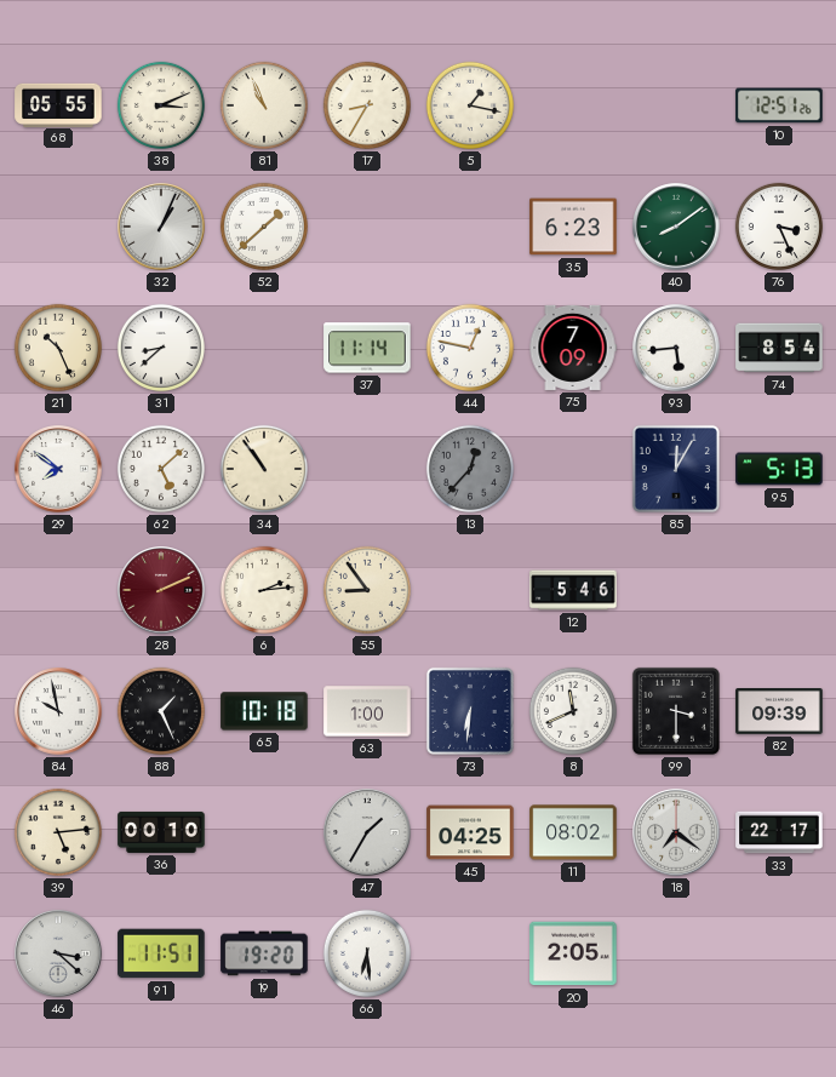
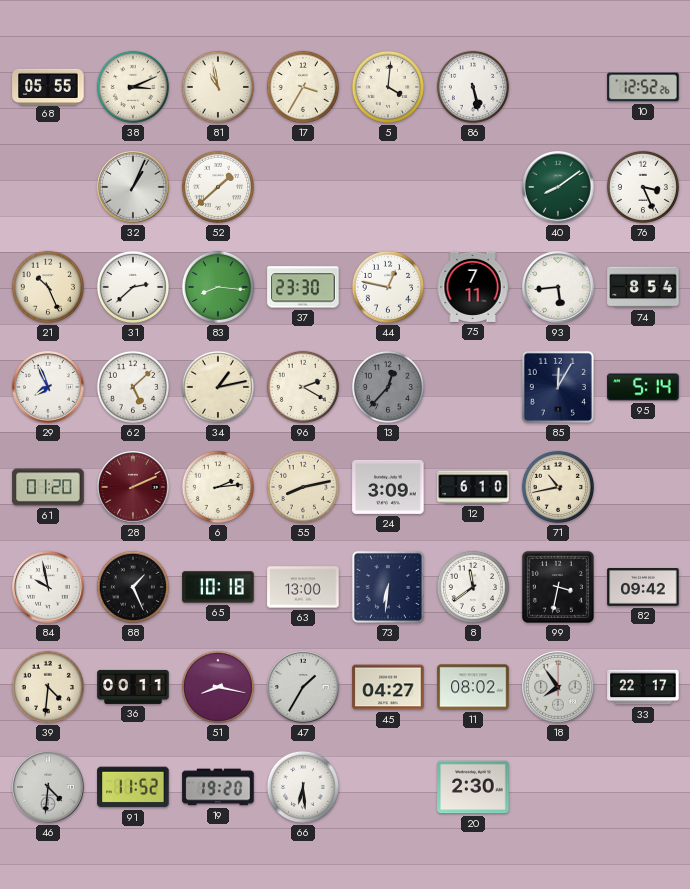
81: 10:56 -> 10:58
17: 8:35 -> 3:35
5: 1:17 -> 4:01
86: none -> 5:28
10: 12:51 -> 12:52
35: 6:23 -> none
31: 8:38 -> 2:38
83: none -> 8:16
37: 11:14 -> 23:30
75: 7:09 -> 7:11
29: 7:51 -> 7:56
34: 10:54 -> 1:13
96: none -> 2:20
95: 5:13 -> 5:14
61: none -> 01:20
55: 8:54 -> 8:13
24: none -> 3:09
12: 5:46 -> 6:10
71: none -> 10:43
63: 1:00 -> 13:00
8: 11:41 -> 11:39
99: 3:30 -> 3:32
82: 09:39 -> 09:42
39: 5:14 -> 4:31
36: 00:10 -> 00:11
51: none -> 8:17
45: 04:25 -> 04:27
18: 7:21 -> 7:54
46: 3:22 -> 4:31
91: 11:51 -> 11:52
20: 2:05 -> 2:30
